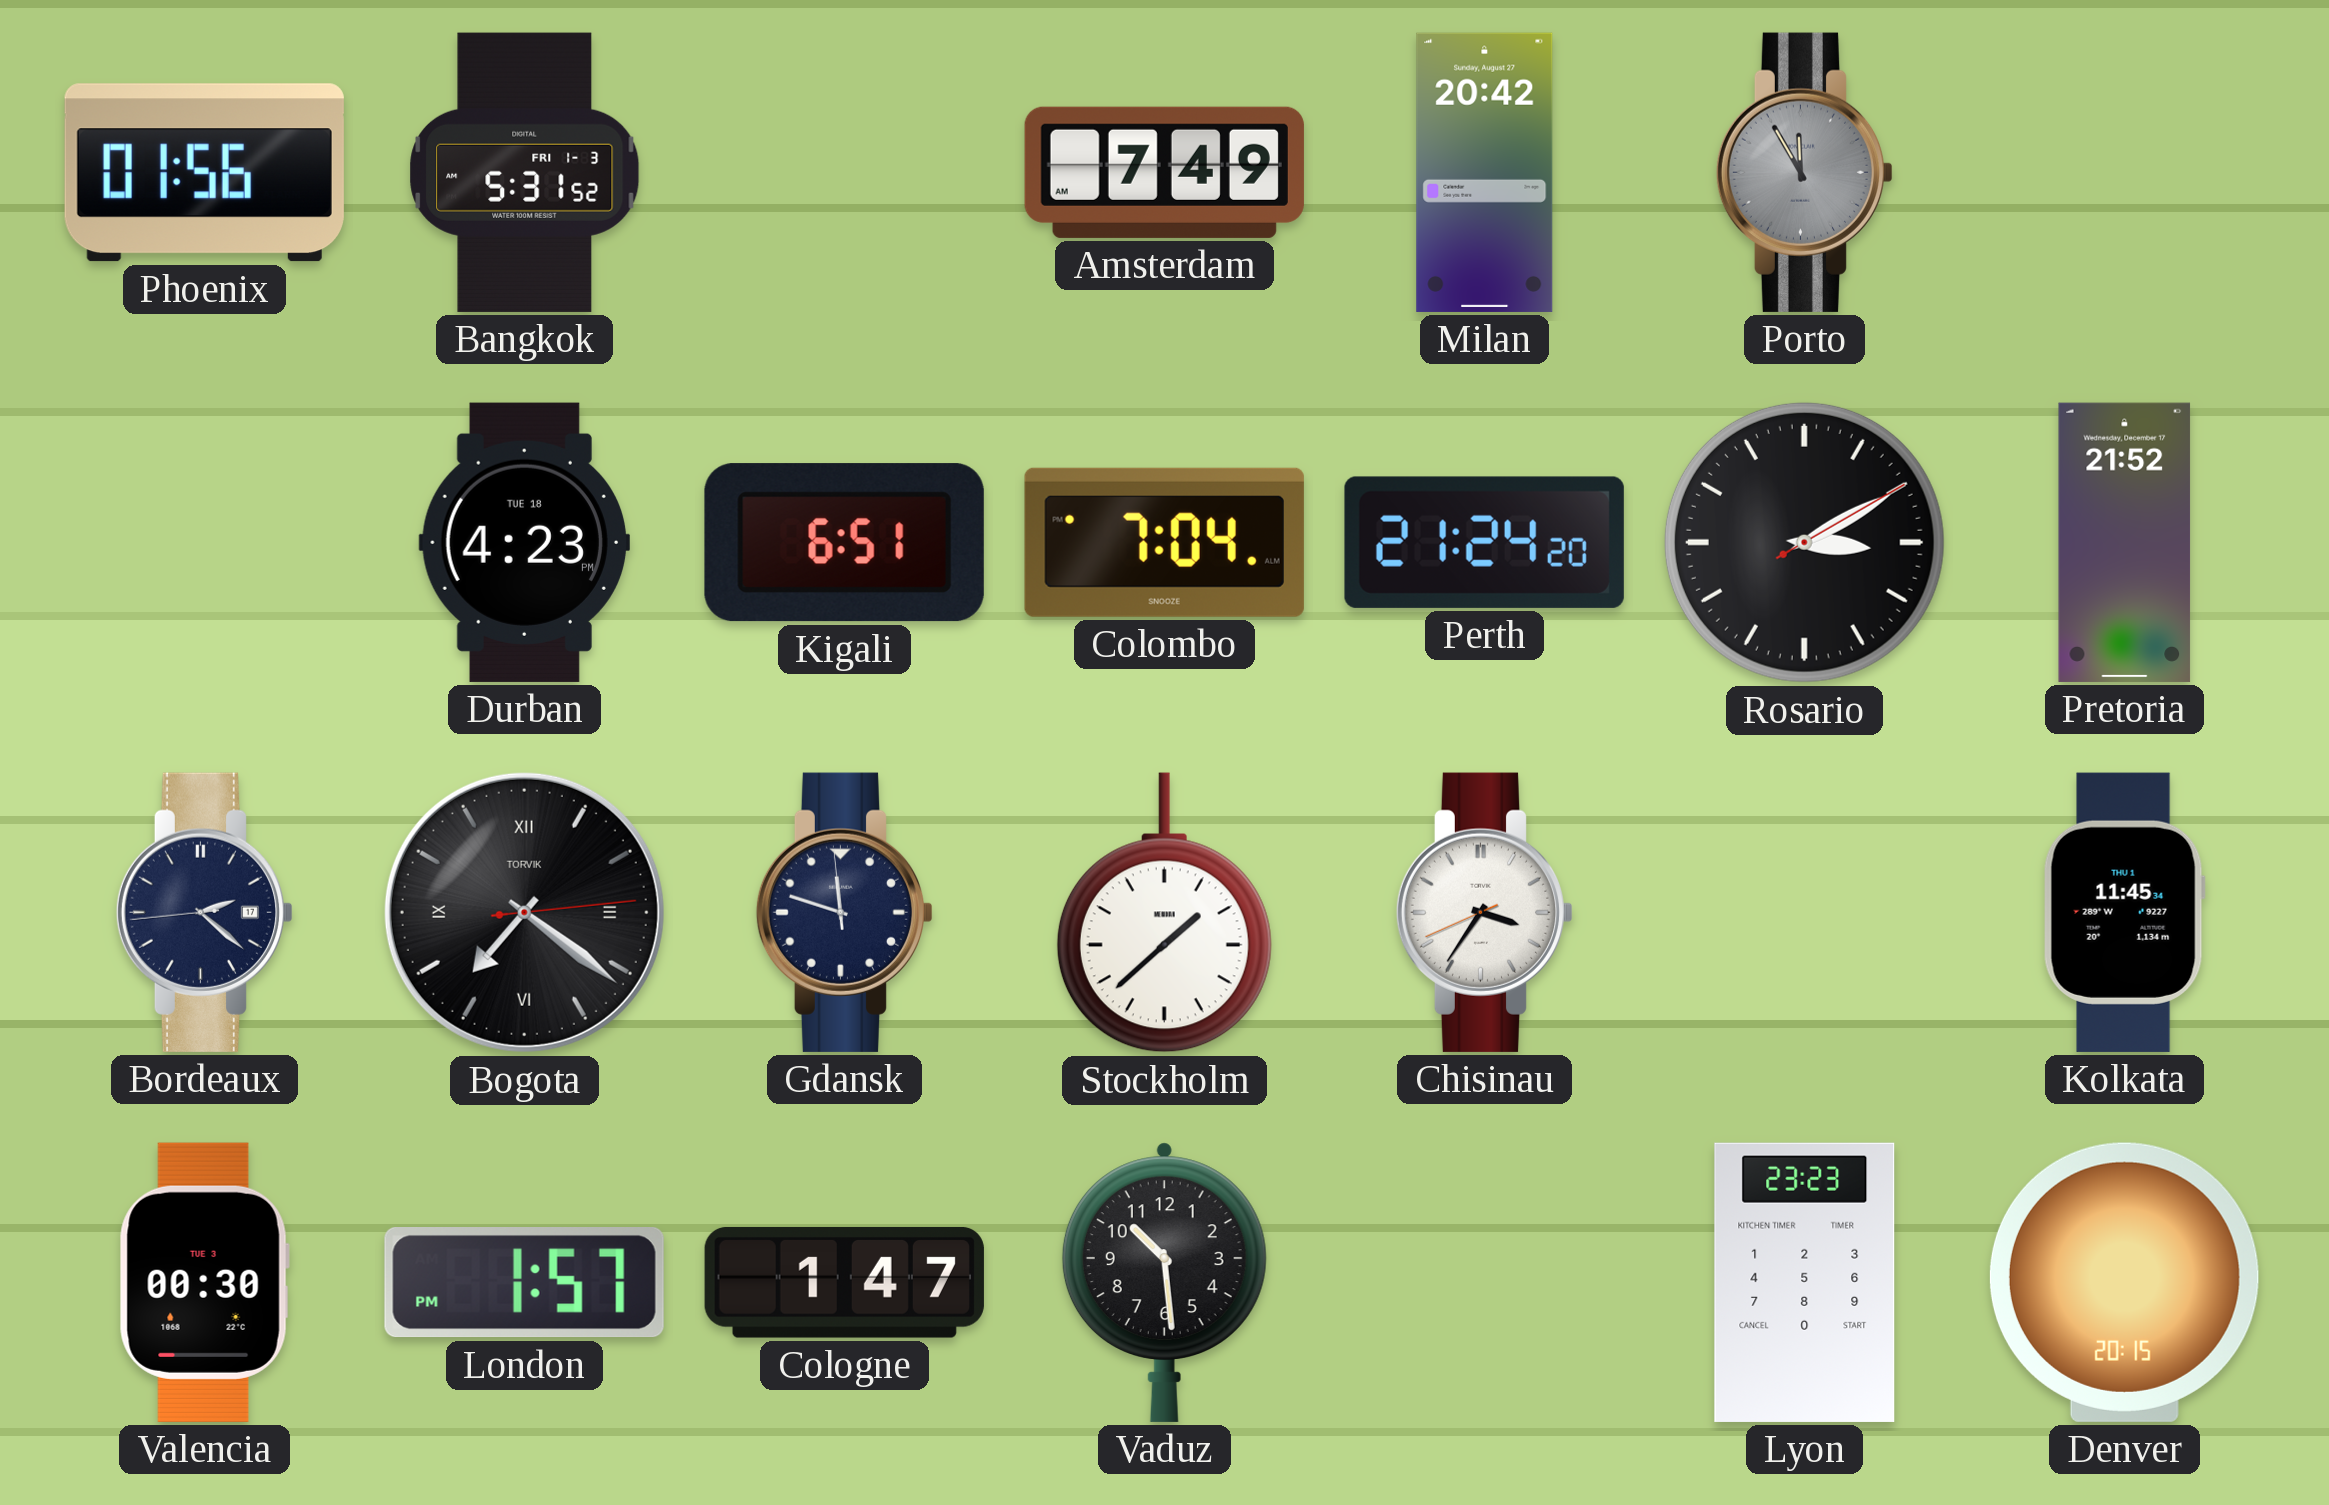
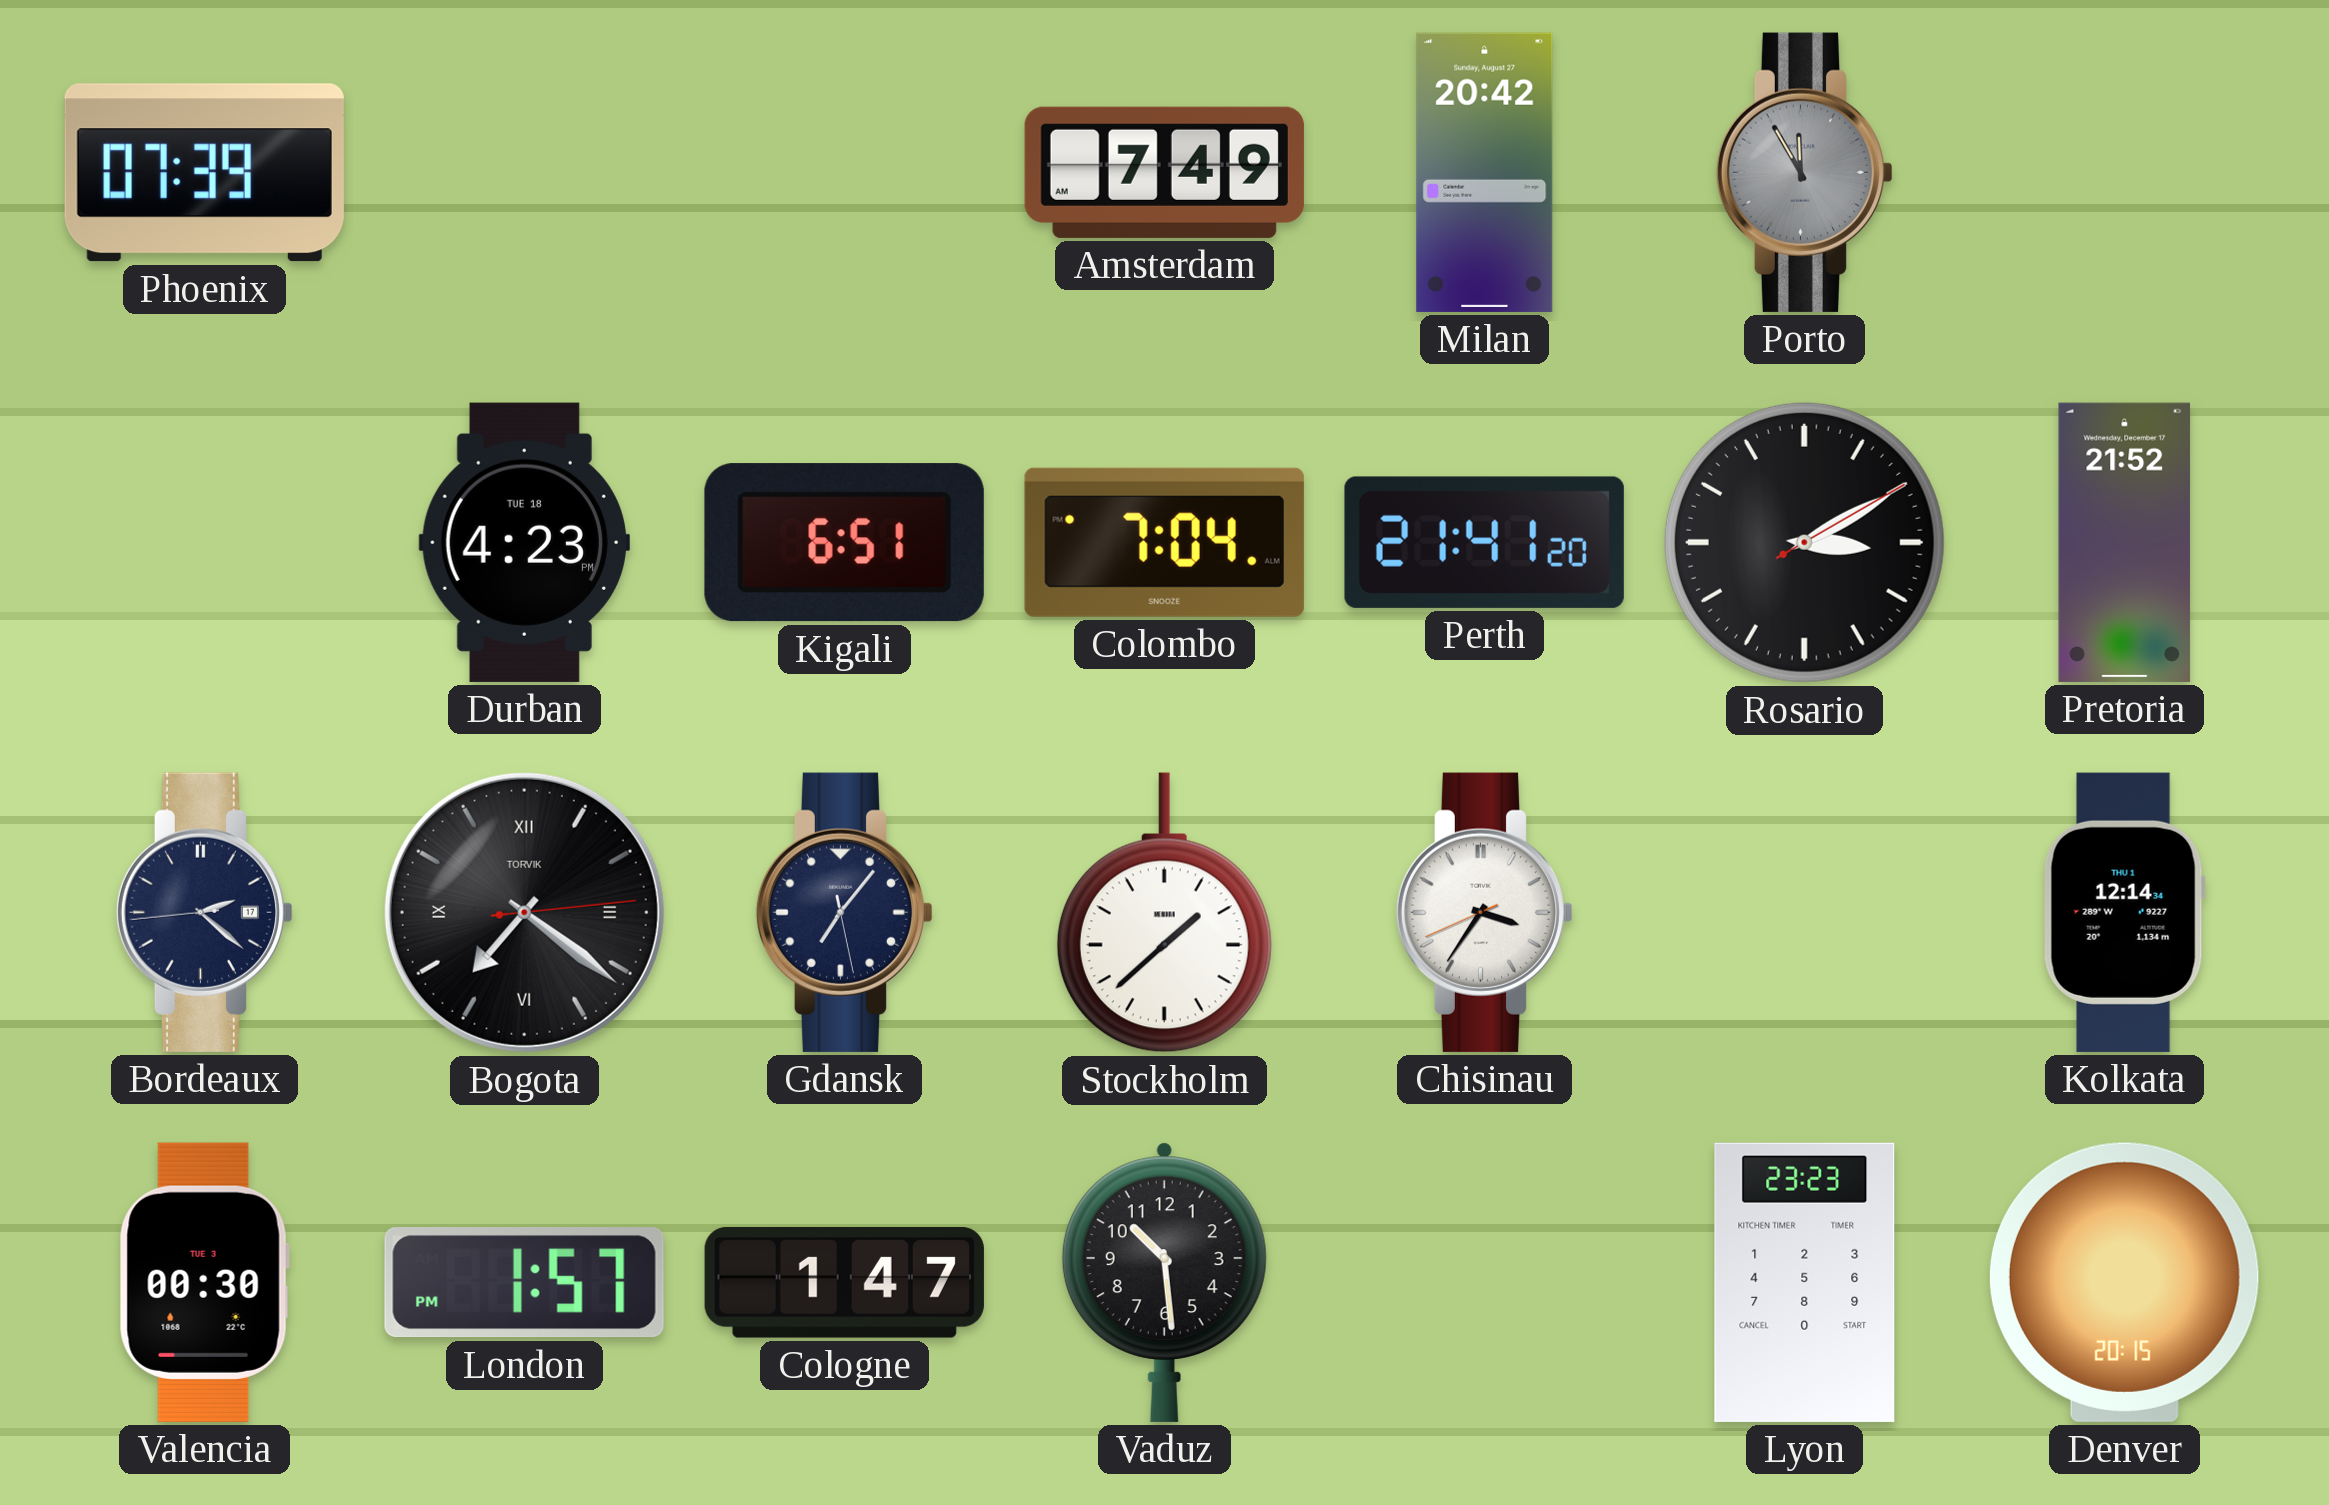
Phoenix: 01:56 -> 07:39
Bangkok: 5:31 -> none
Perth: 21:24 -> 21:41
Gdansk: 11:47 -> 7:06
Kolkata: 11:45 -> 12:14
